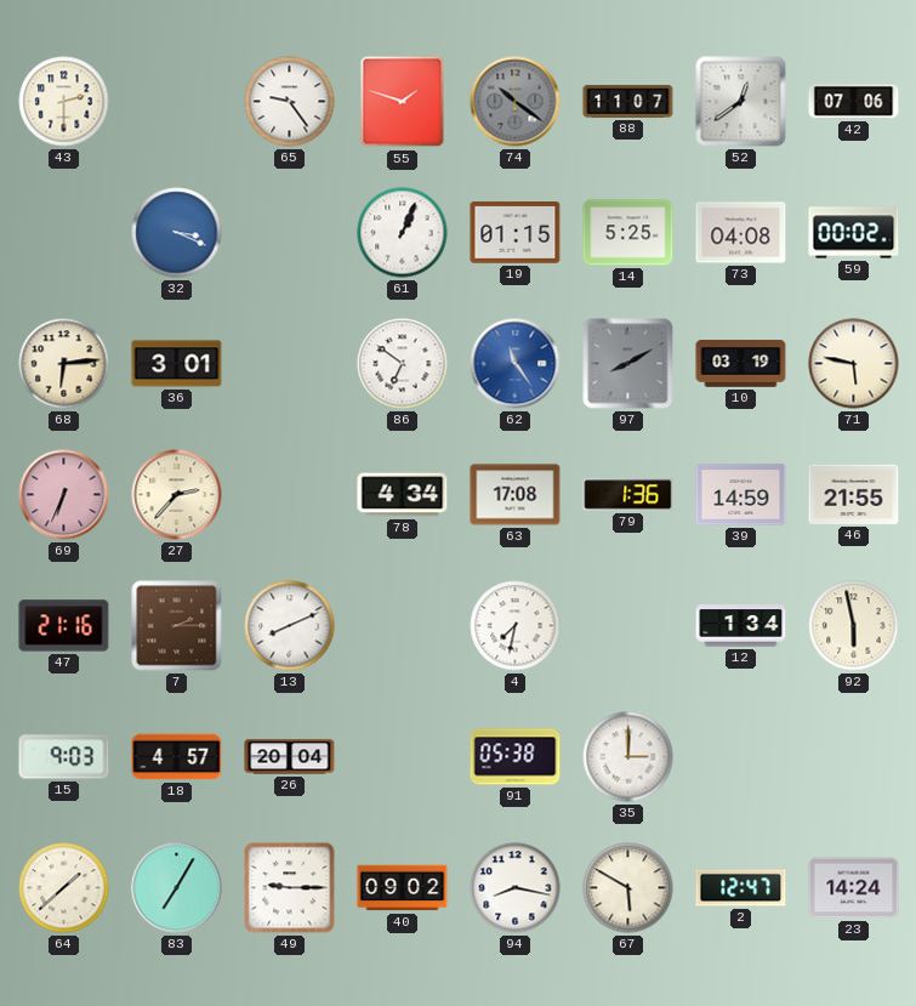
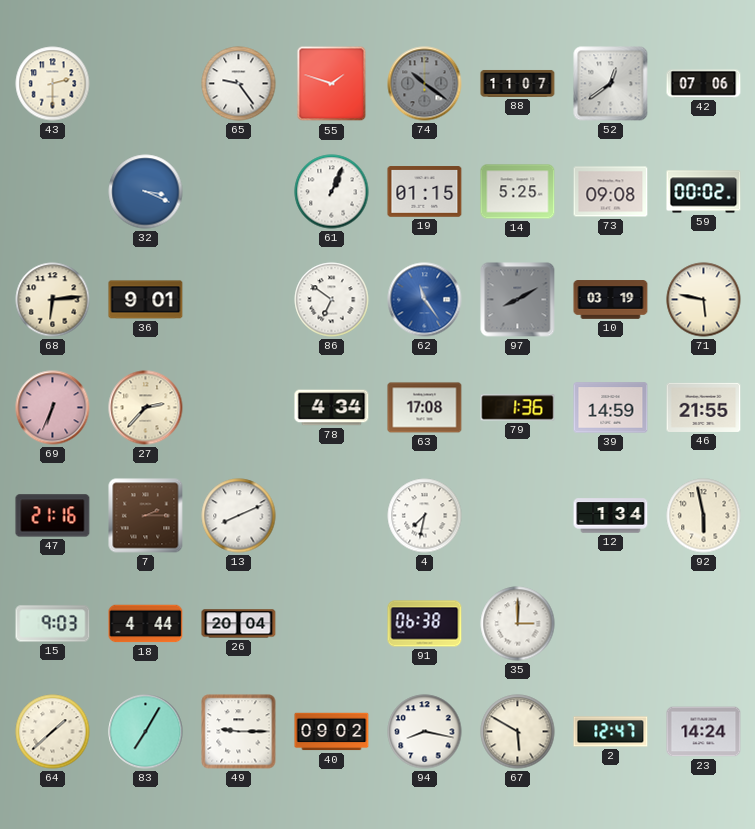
73: 04:08 -> 09:08
36: 3:01 -> 9:01
18: 4:57 -> 4:44
91: 05:38 -> 06:38
